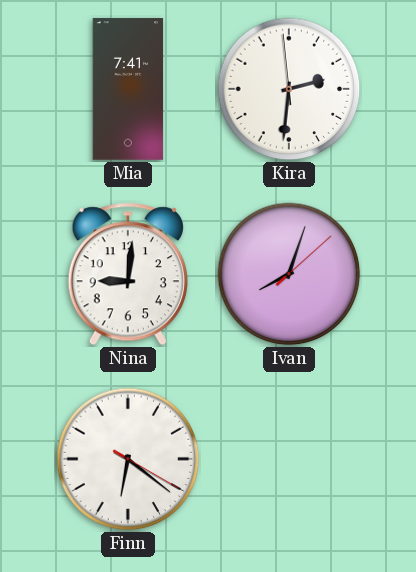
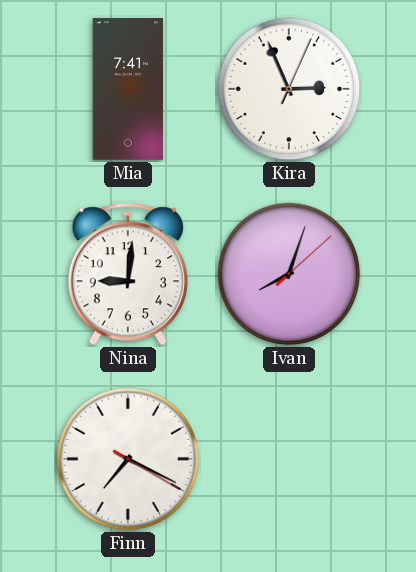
Kira: 2:30 -> 2:56
Finn: 6:21 -> 7:19
